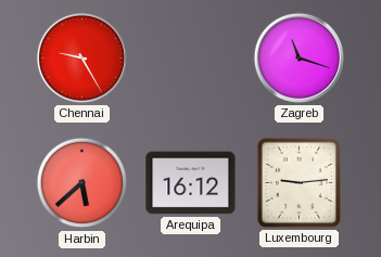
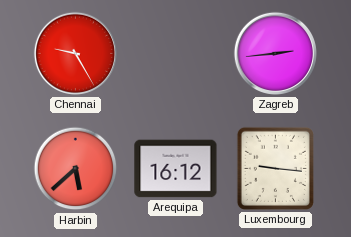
Zagreb: 11:18 -> 2:44
Luxembourg: 9:14 -> 9:16
